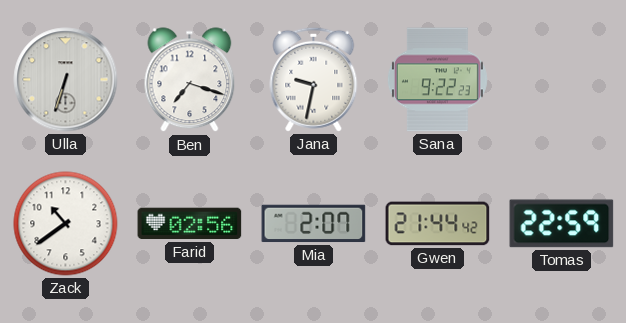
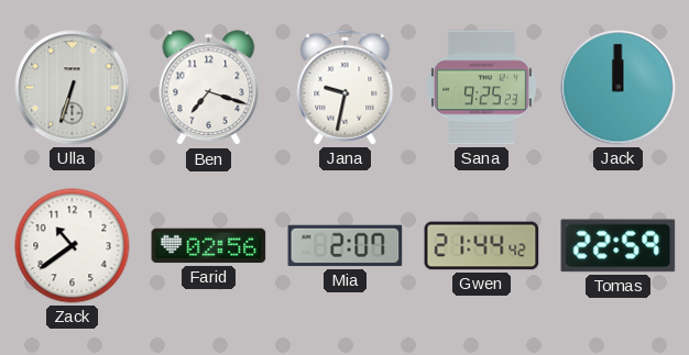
Sana: 9:22 -> 9:25
Jack: none -> 12:00
